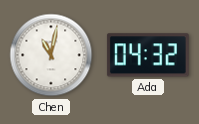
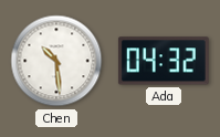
Chen: 11:02 -> 10:29
